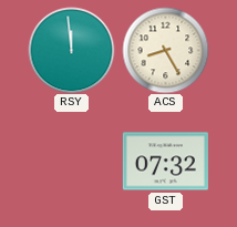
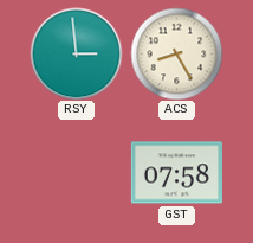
RSY: 11:59 -> 2:59
GST: 07:32 -> 07:58
